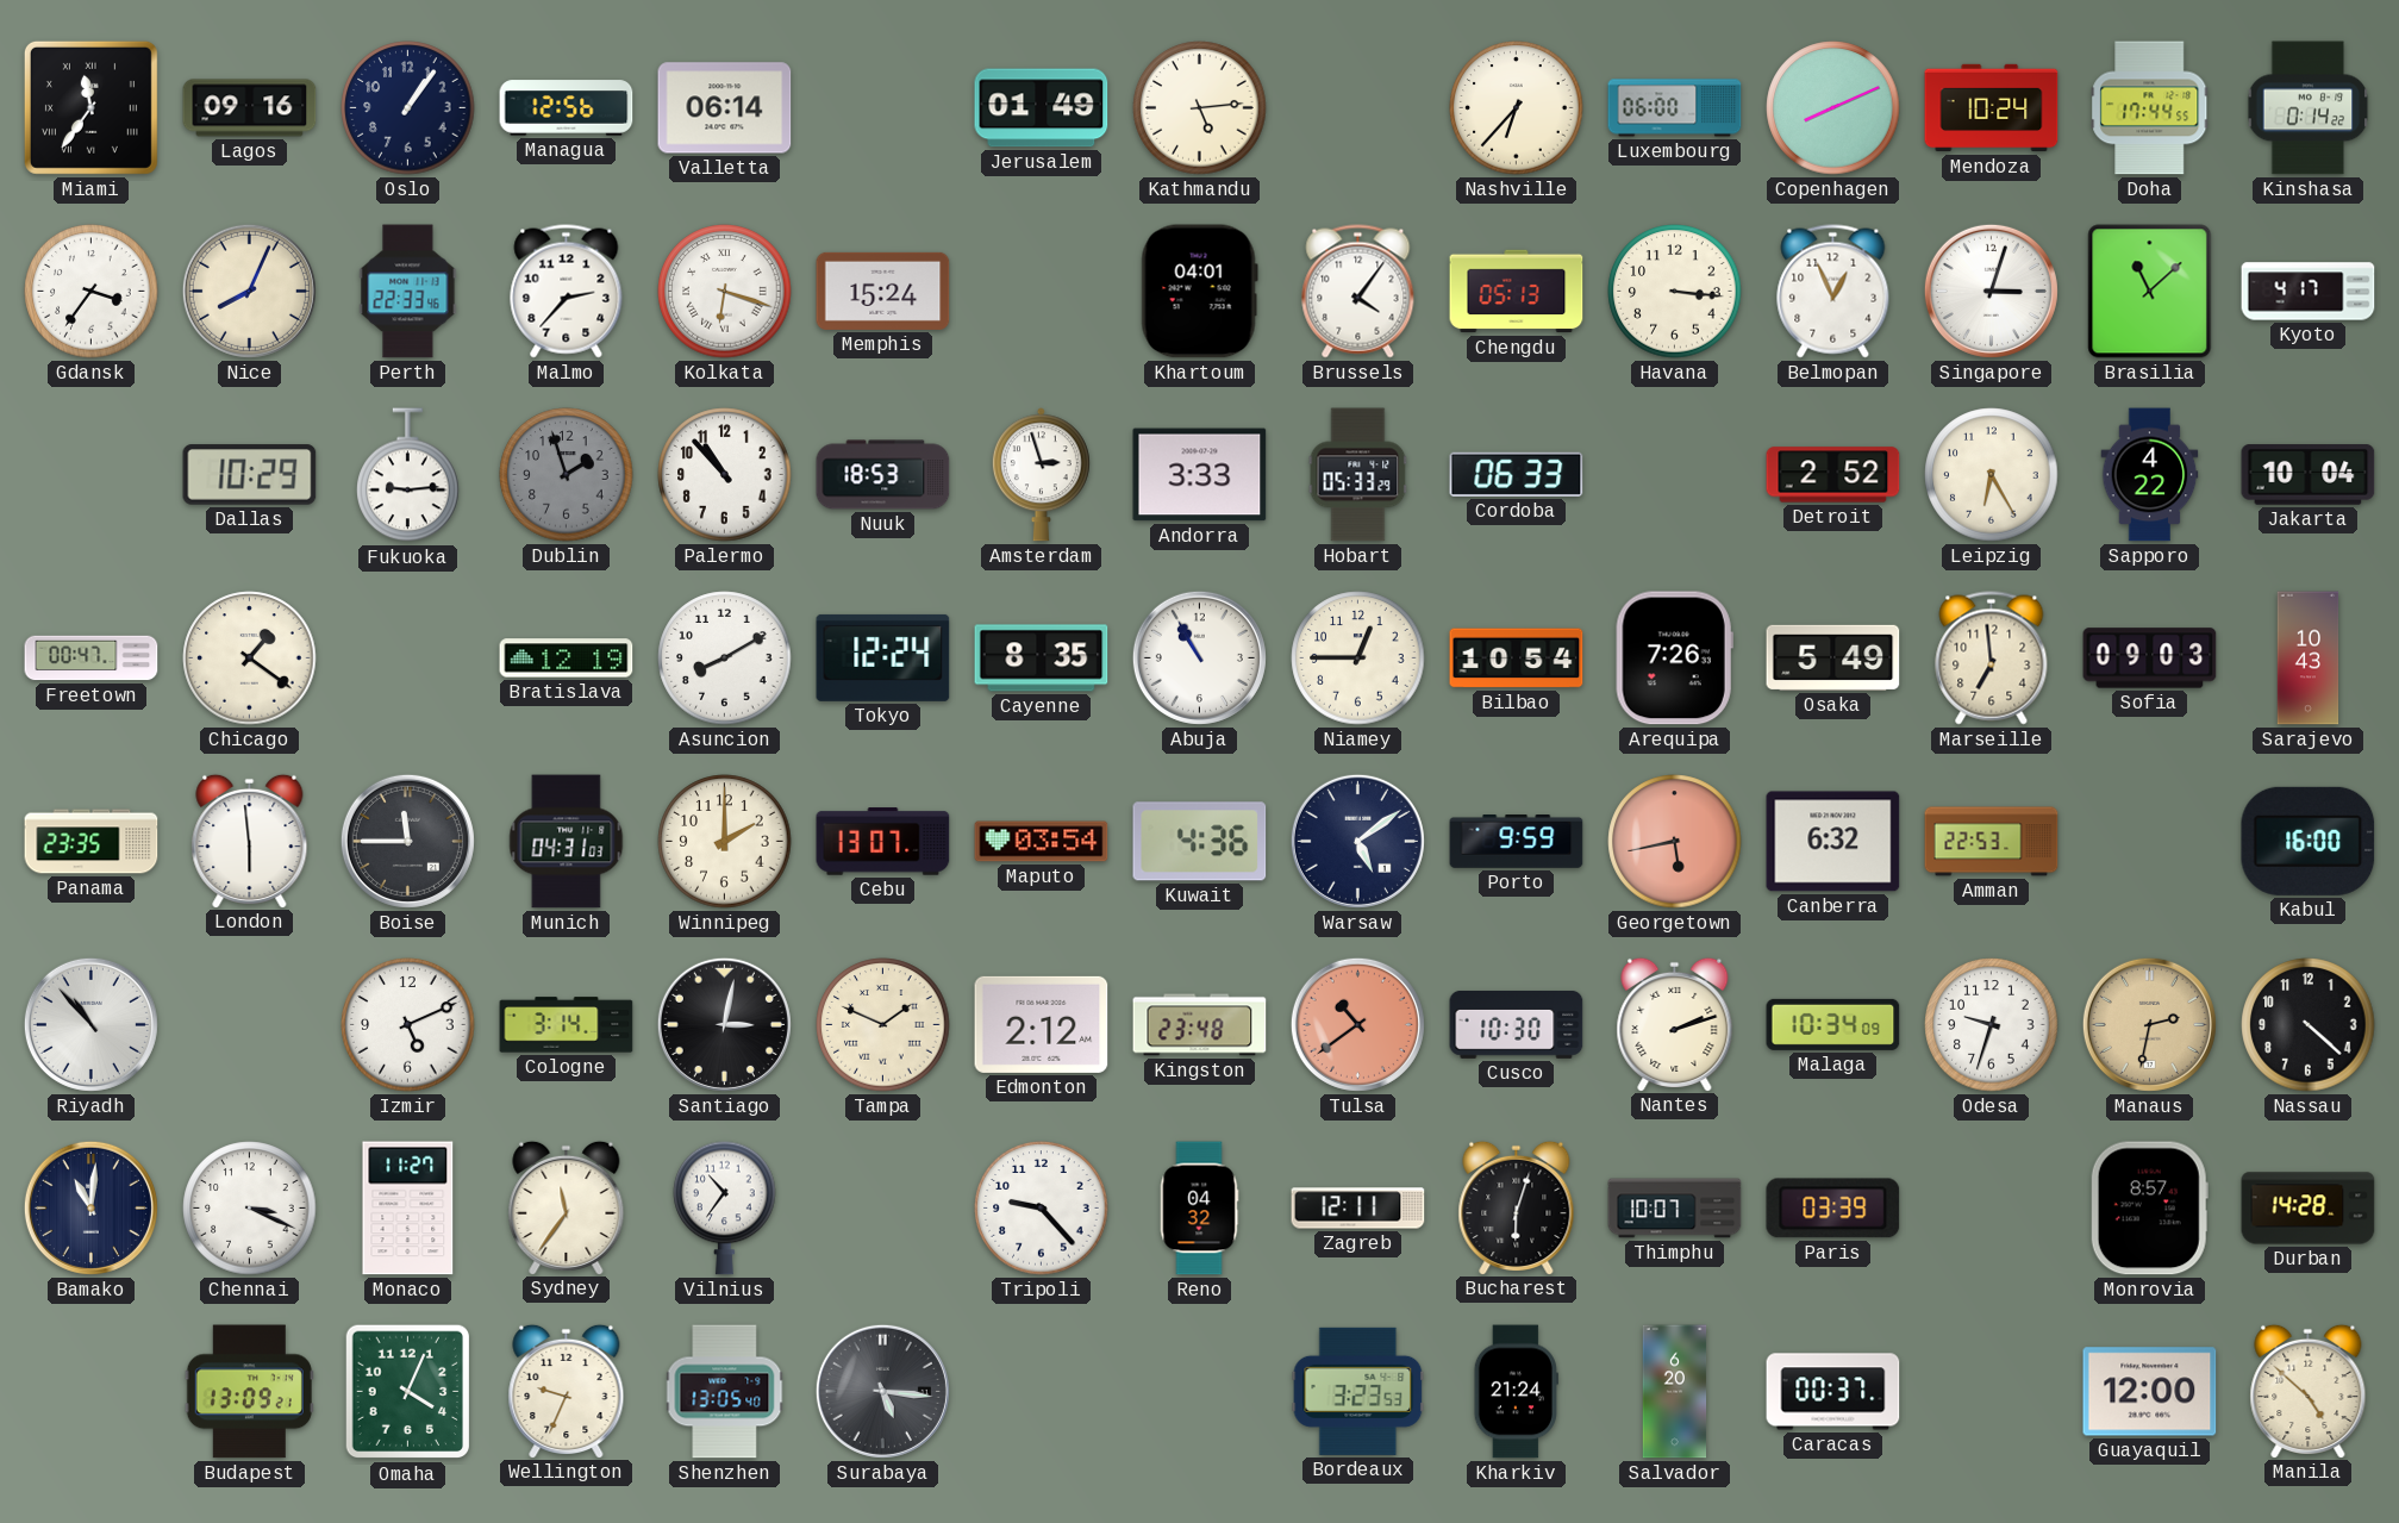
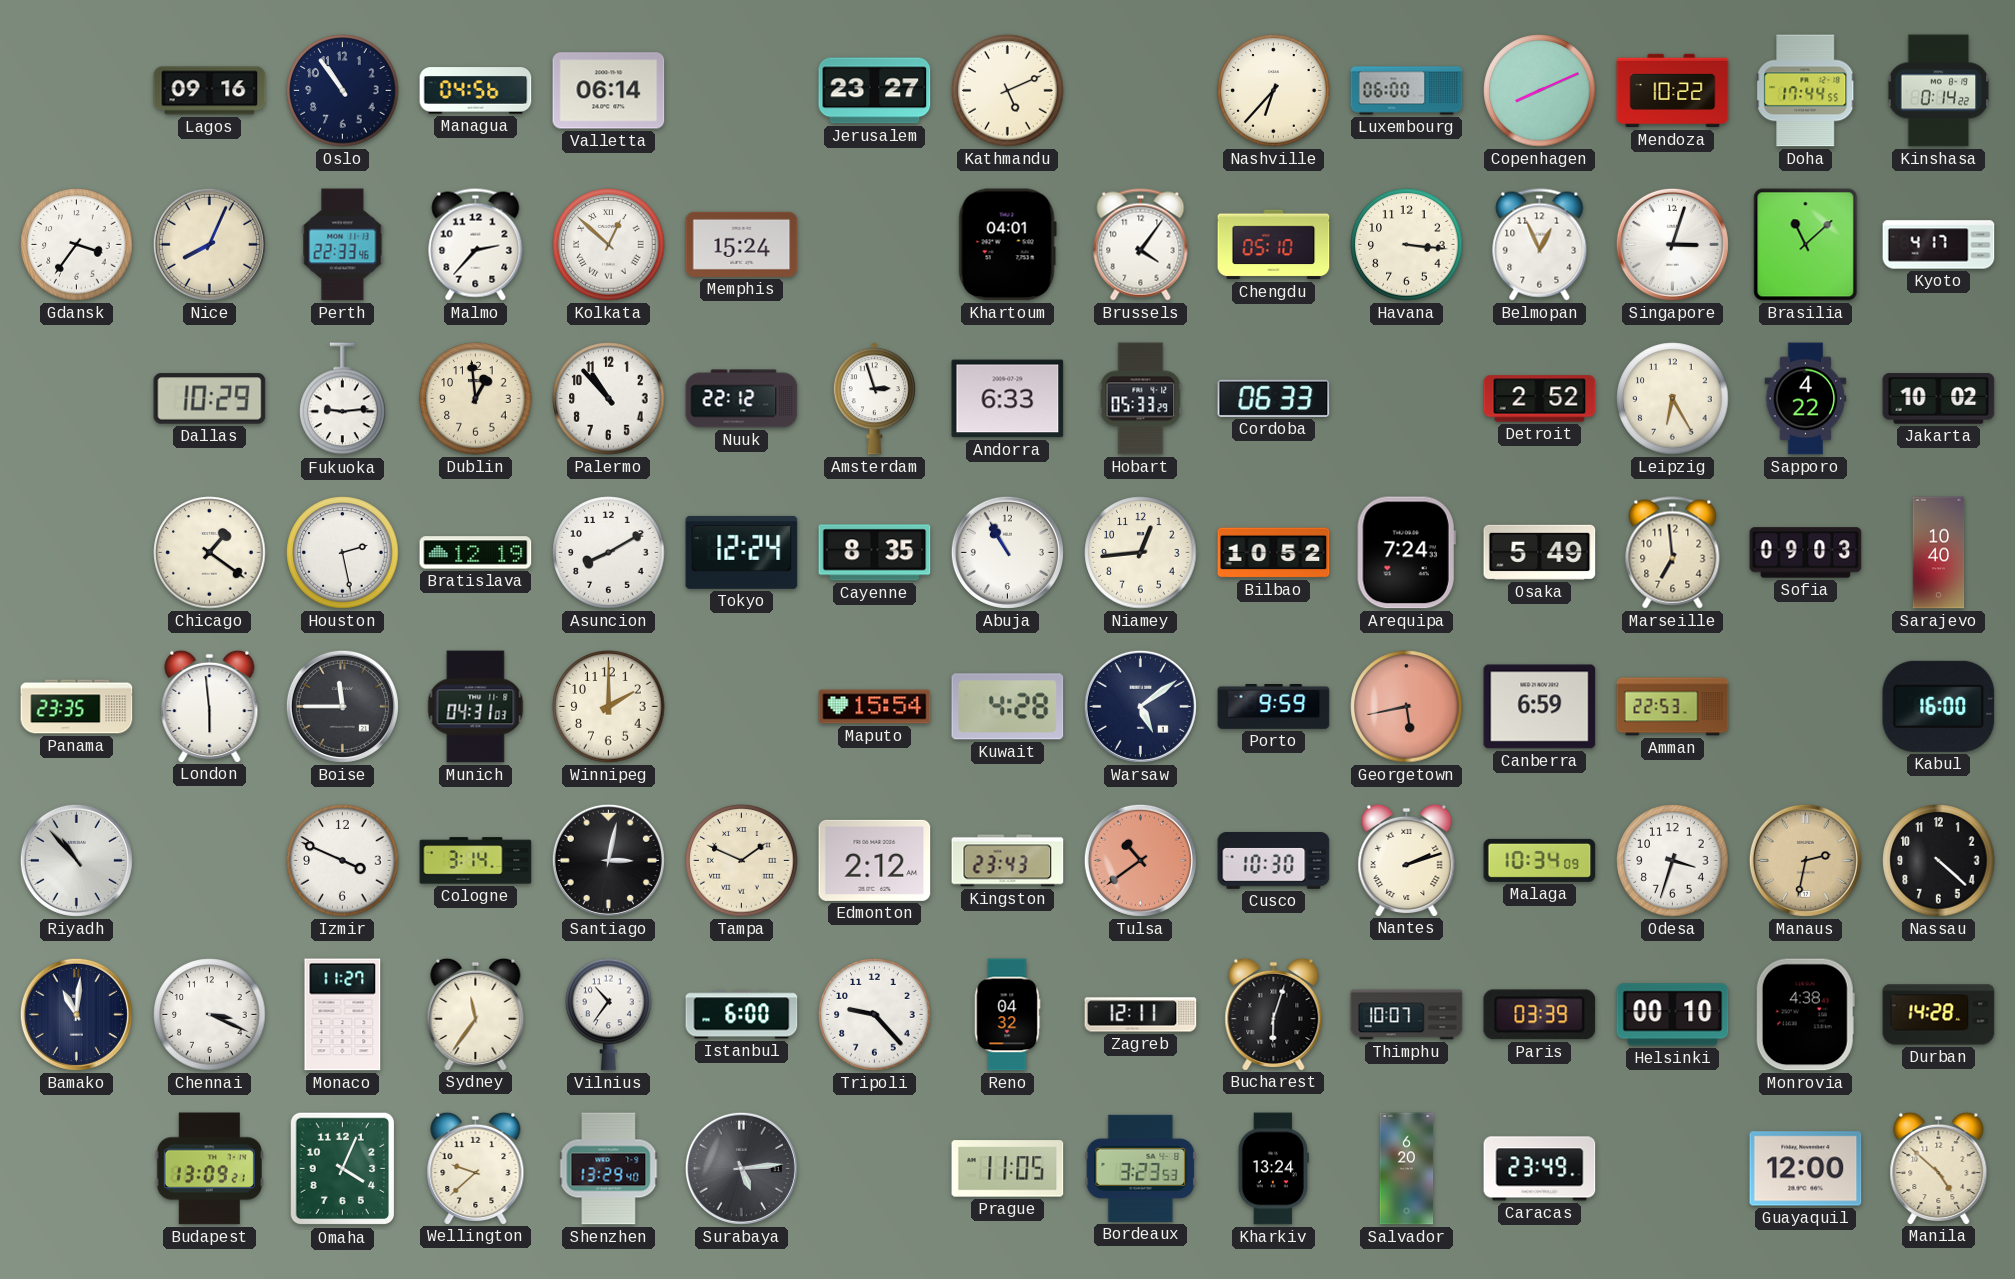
Miami: 11:36 -> none
Oslo: 1:06 -> 10:54
Managua: 12:56 -> 04:56
Jerusalem: 01:49 -> 23:27
Kathmandu: 5:14 -> 5:11
Mendoza: 10:24 -> 10:22
Kolkata: 6:18 -> 12:52
Chengdu: 05:13 -> 05:10
Dublin: 1:57 -> 12:59
Dublin dial: grey -> cream
Nuuk: 18:53 -> 22:12
Andorra: 3:33 -> 6:33
Jakarta: 10:04 -> 10:02
Freetown: 00:47 -> none
Houston: none -> 2:28
Niamey: 12:45 -> 12:44
Bilbao: 10:54 -> 10:52
Arequipa: 7:26 -> 7:24
Sarajevo: 10:43 -> 10:40
Cebu: 13:07 -> none
Maputo: 03:54 -> 15:54
Kuwait: 4:36 -> 4:28
Canberra: 6:32 -> 6:59
Izmir: 5:11 -> 3:49
Kingston: 23:48 -> 23:43
Odesa: 9:33 -> 3:33
Istanbul: none -> 6:00
Helsinki: none -> 00:10
Monrovia: 8:57 -> 4:38
Wellington: 9:34 -> 9:38
Shenzhen: 13:05 -> 13:29
Surabaya: 5:16 -> 5:14
Prague: none -> 11:05
Kharkiv: 21:24 -> 13:24
Caracas: 00:37 -> 23:49
